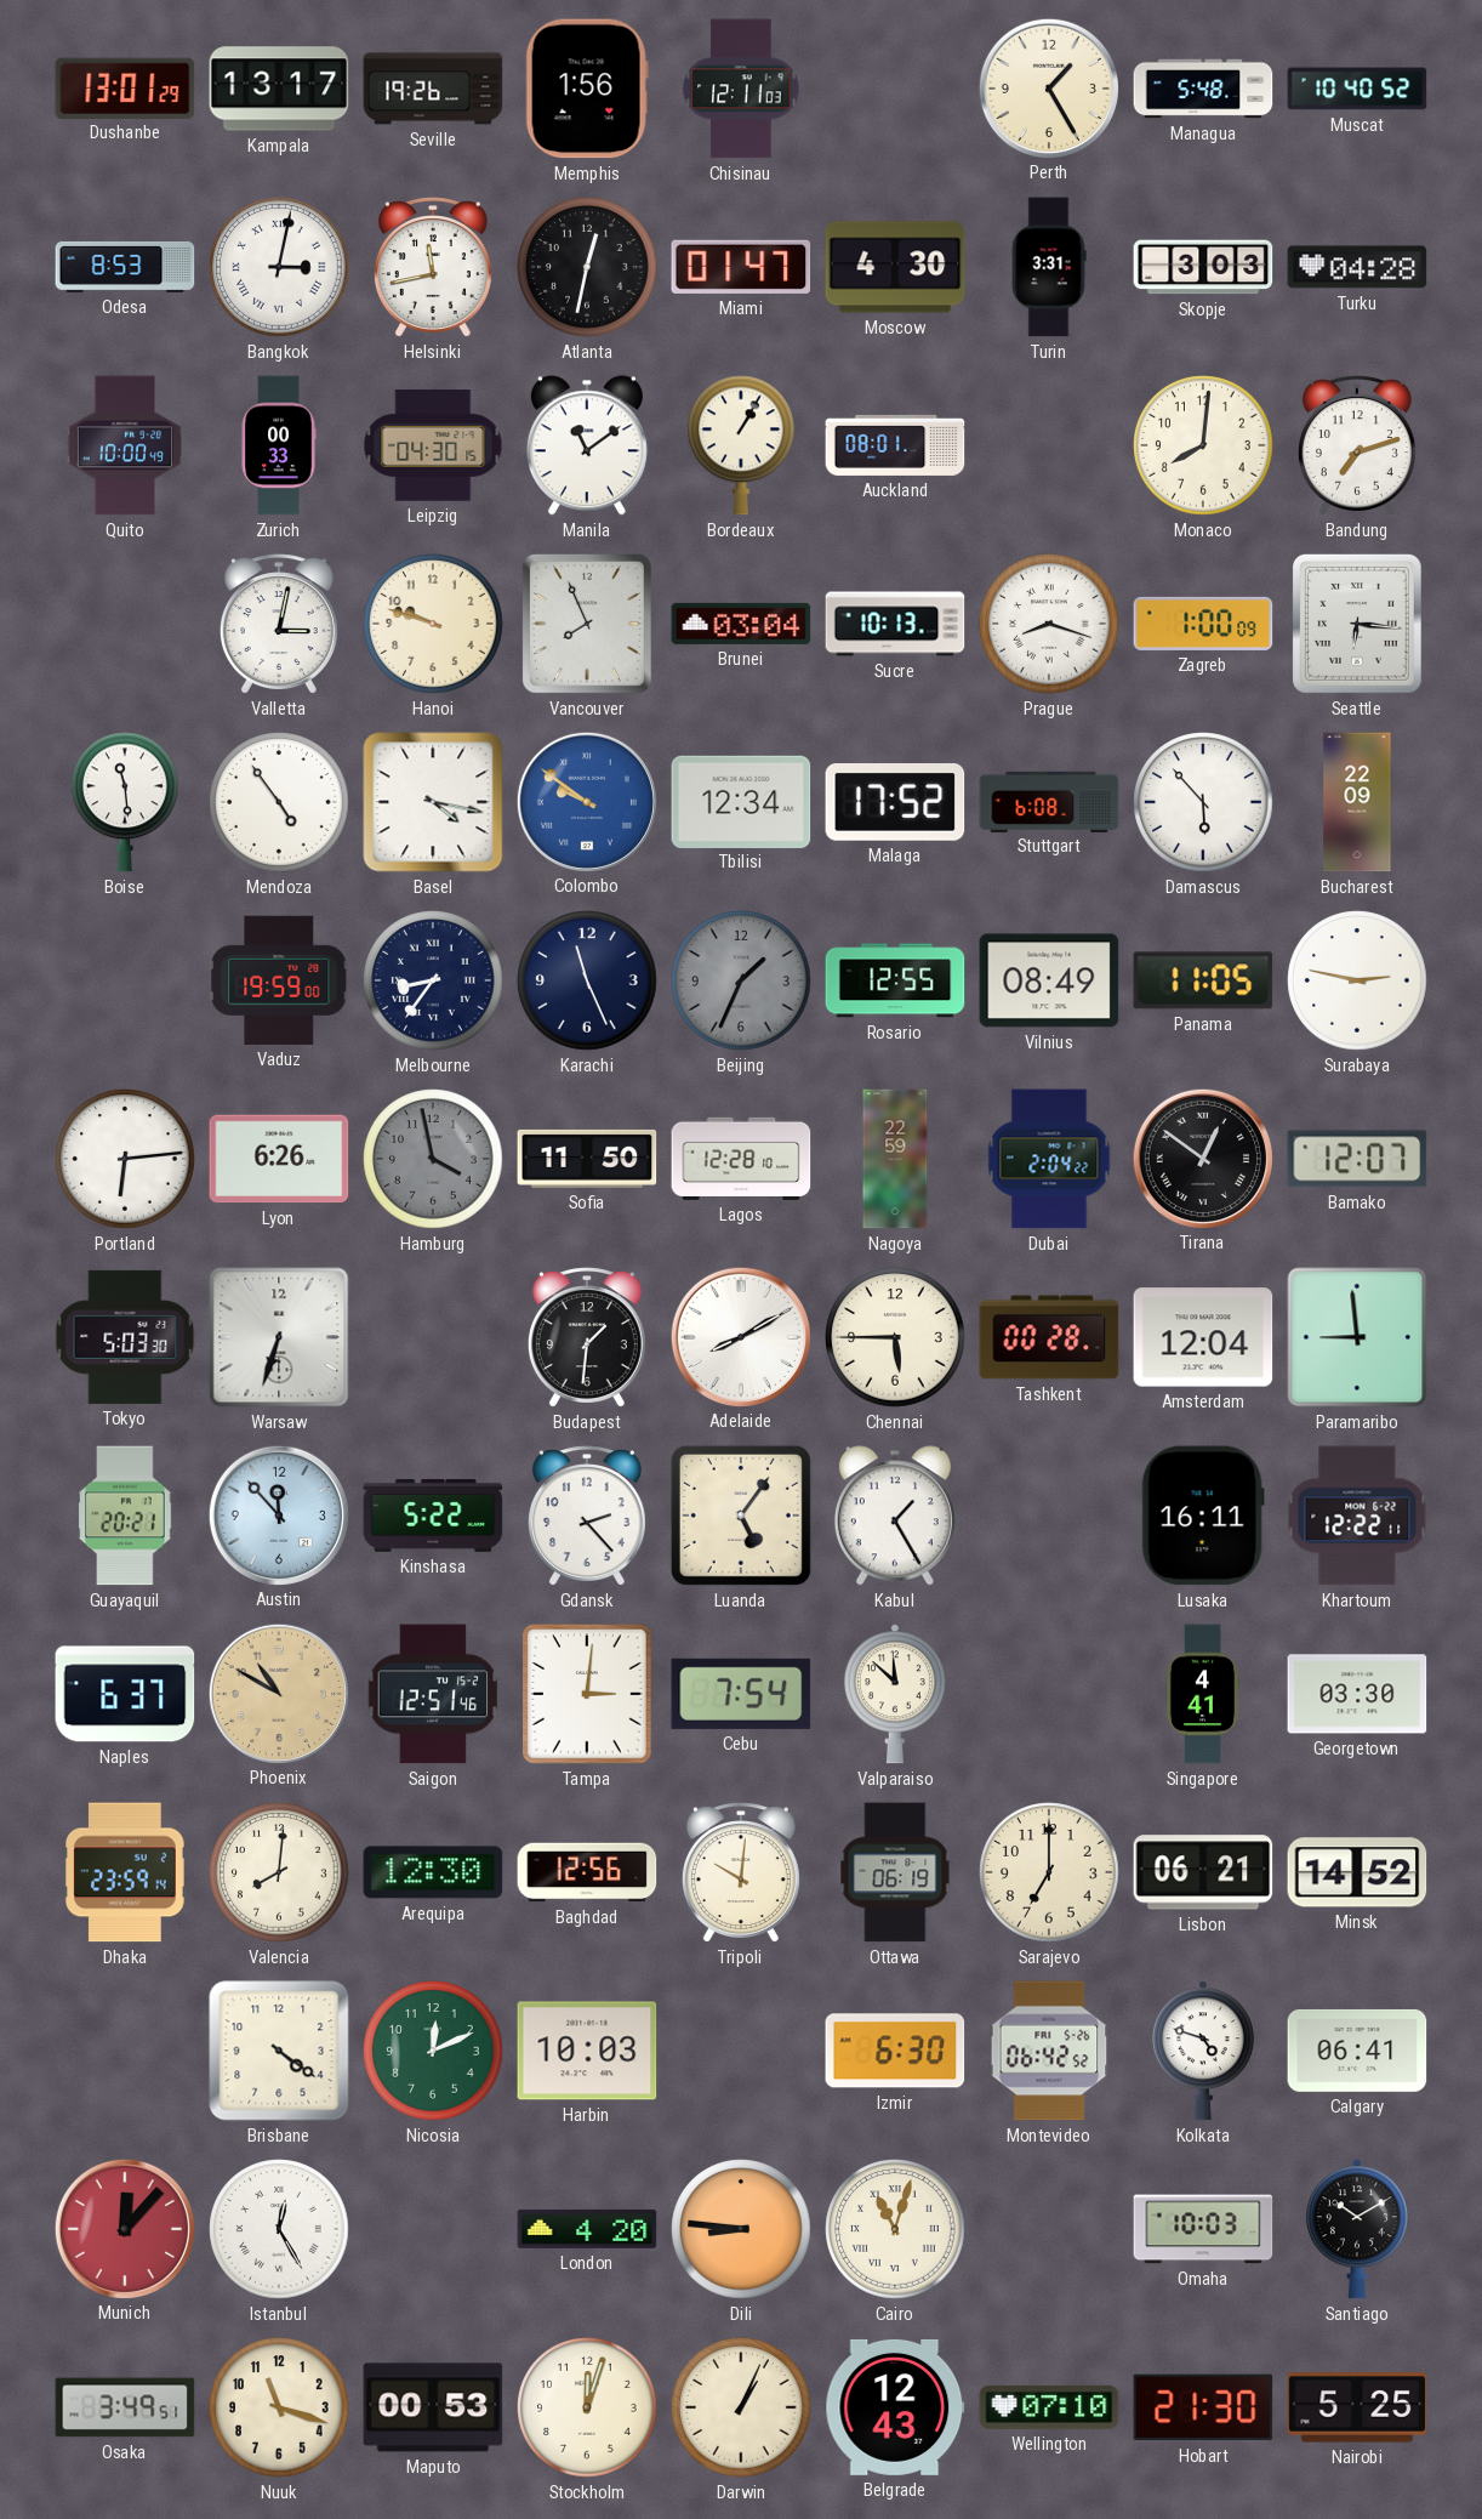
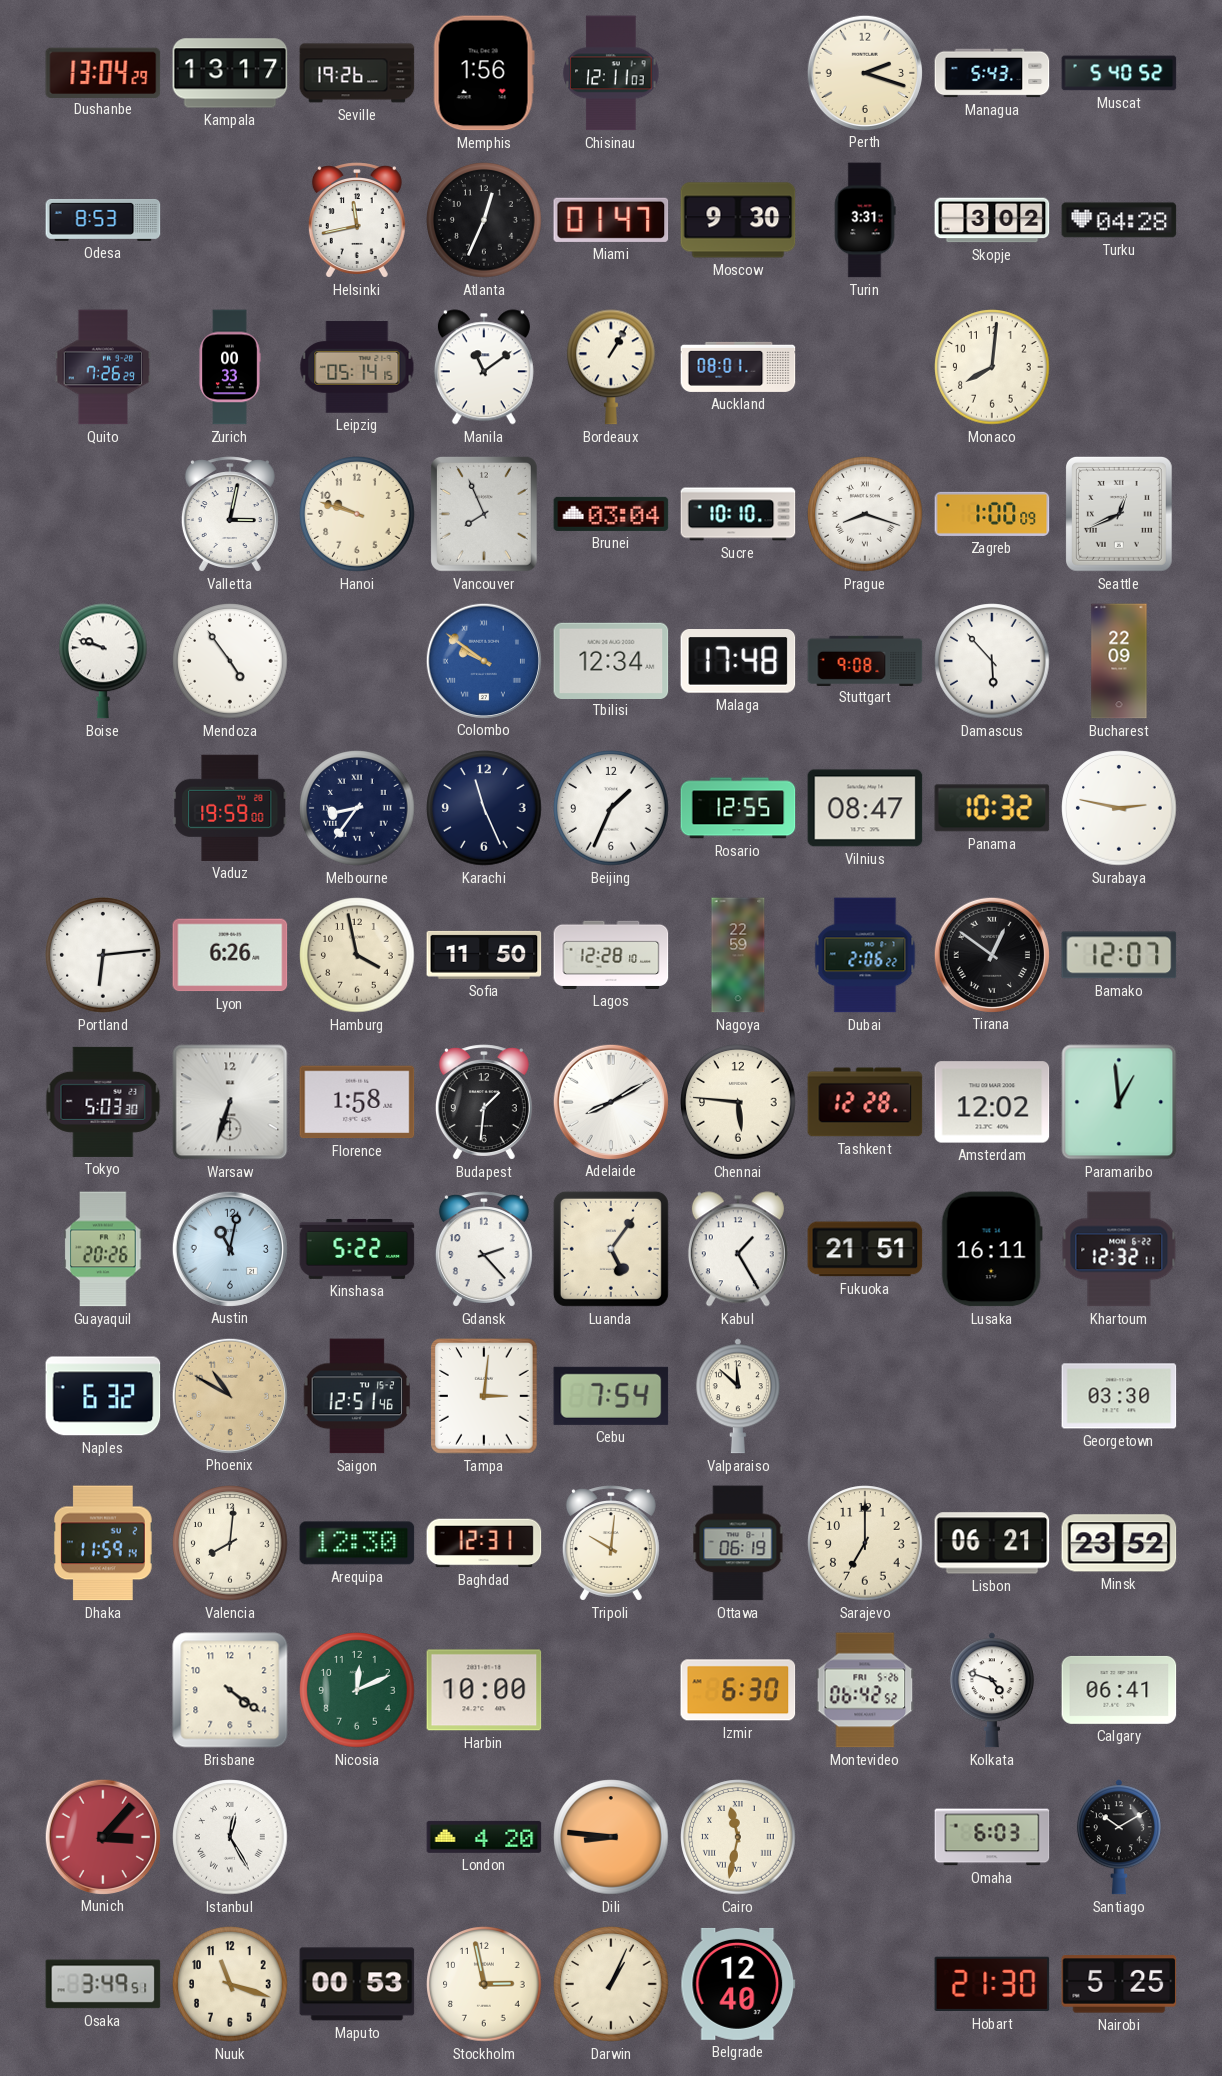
Dushanbe: 13:01 -> 13:04
Perth: 1:25 -> 2:18
Managua: 5:48 -> 5:43
Muscat: 10:40 -> 5:40
Bangkok: 3:02 -> none
Atlanta: 12:32 -> 12:34
Moscow: 4:30 -> 9:30
Skopje: 3:03 -> 3:02
Quito: 10:00 -> 7:26
Leipzig: 04:30 -> 05:14
Bandung: 7:12 -> none
Sucre: 10:13 -> 10:10
Seattle: 6:16 -> 12:41
Boise: 11:29 -> 9:48
Basel: 4:17 -> none
Malaga: 17:52 -> 17:48
Stuttgart: 6:08 -> 9:08
Beijing dial: grey -> white
Vilnius: 08:49 -> 08:47
Panama: 11:05 -> 10:32
Hamburg dial: grey -> cream
Dubai: 2:04 -> 2:06
Florence: none -> 1:58
Chennai: 5:45 -> 5:46
Tashkent: 00:28 -> 12:28
Amsterdam: 12:04 -> 12:02
Paramaribo: 8:59 -> 12:59
Guayaquil: 20:21 -> 20:26
Austin: 11:53 -> 11:02
Fukuoka: none -> 21:51
Khartoum: 12:22 -> 12:32
Naples: 6:37 -> 6:32
Singapore: 4:41 -> none
Dhaka: 23:59 -> 11:59
Baghdad: 12:56 -> 12:31
Minsk: 14:52 -> 23:52
Harbin: 10:03 -> 10:00
Munich: 12:07 -> 3:07
Cairo: 11:03 -> 11:32
Omaha: 10:03 -> 6:03
Stockholm: 12:03 -> 2:58
Belgrade: 12:43 -> 12:40
Wellington: 07:10 -> none
